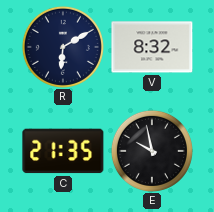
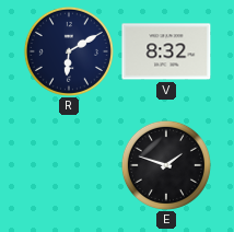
C: 21:35 -> none
E: 9:58 -> 1:48
